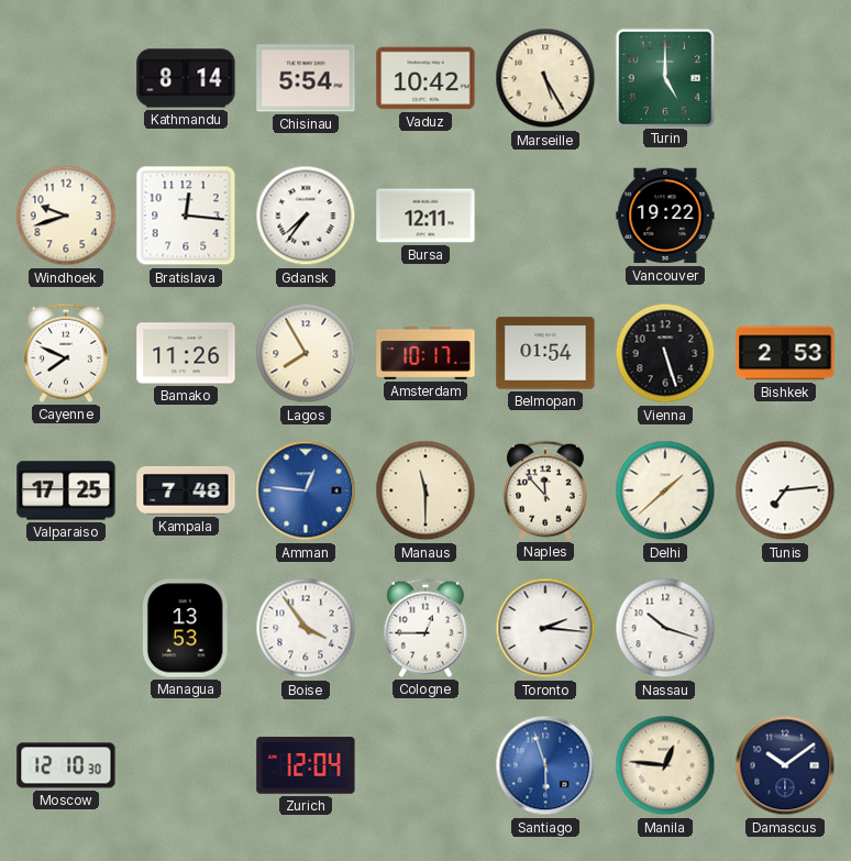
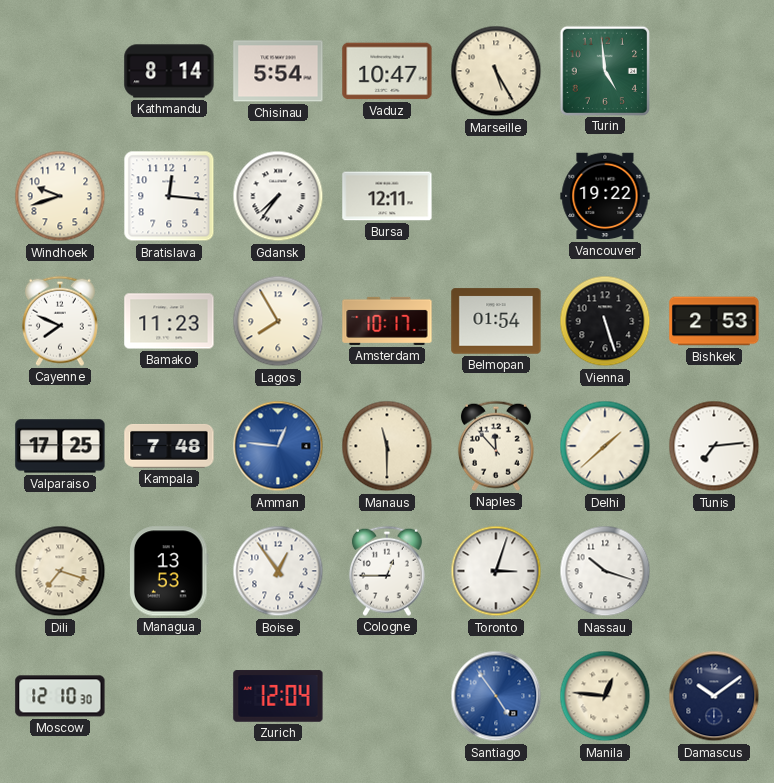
Vaduz: 10:42 -> 10:47
Turin: 5:00 -> 4:59
Bamako: 11:26 -> 11:23
Dili: none -> 7:18
Boise: 3:54 -> 12:54
Toronto: 2:16 -> 3:03
Santiago: 5:57 -> 4:54
